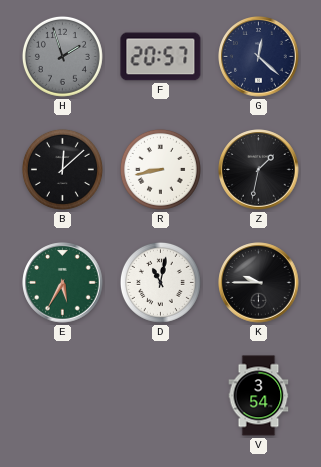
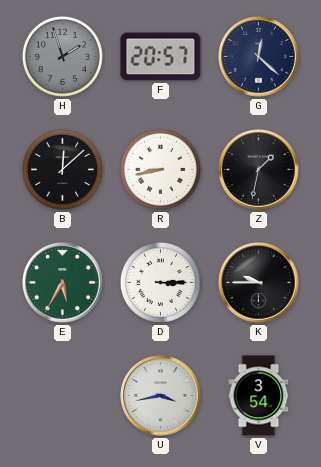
D: 11:02 -> 3:15
U: none -> 3:43
